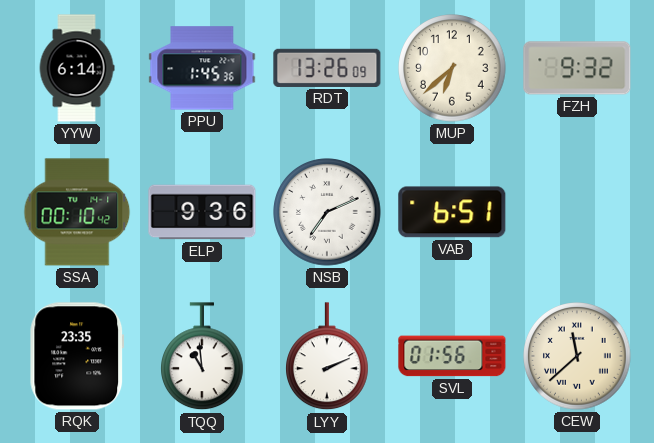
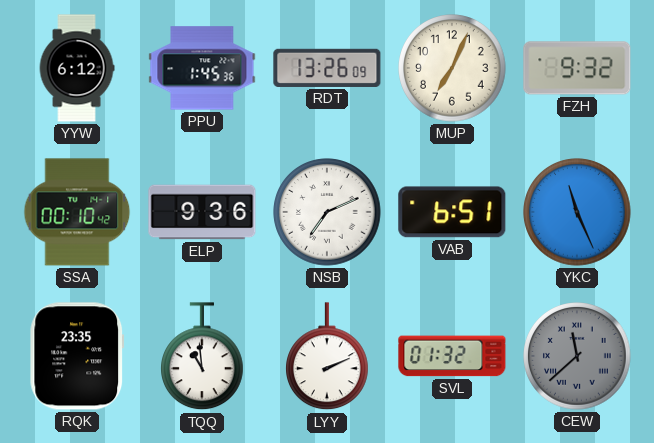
YYW: 6:14 -> 6:12
MUP: 6:38 -> 7:04
YKC: none -> 11:26
SVL: 01:56 -> 01:32
CEW dial: cream -> grey
